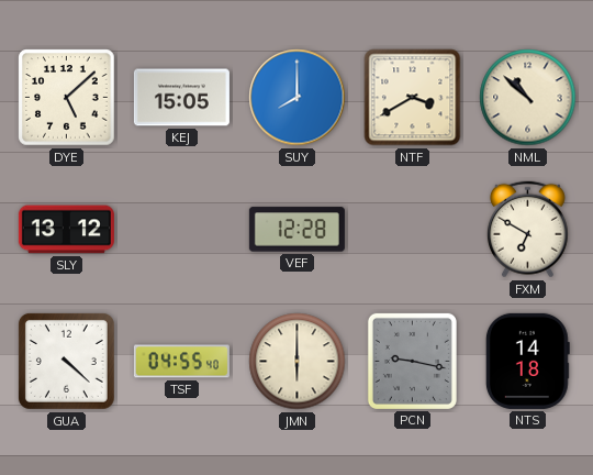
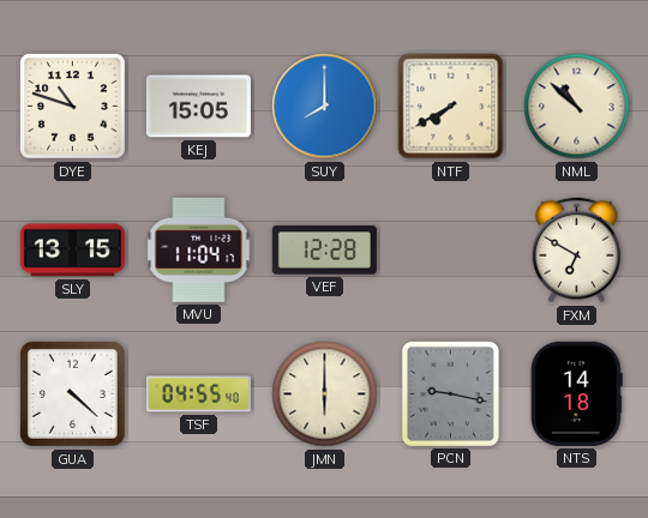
DYE: 5:08 -> 10:48
NTF: 3:40 -> 7:40
SLY: 13:12 -> 13:15
MVU: none -> 11:04
